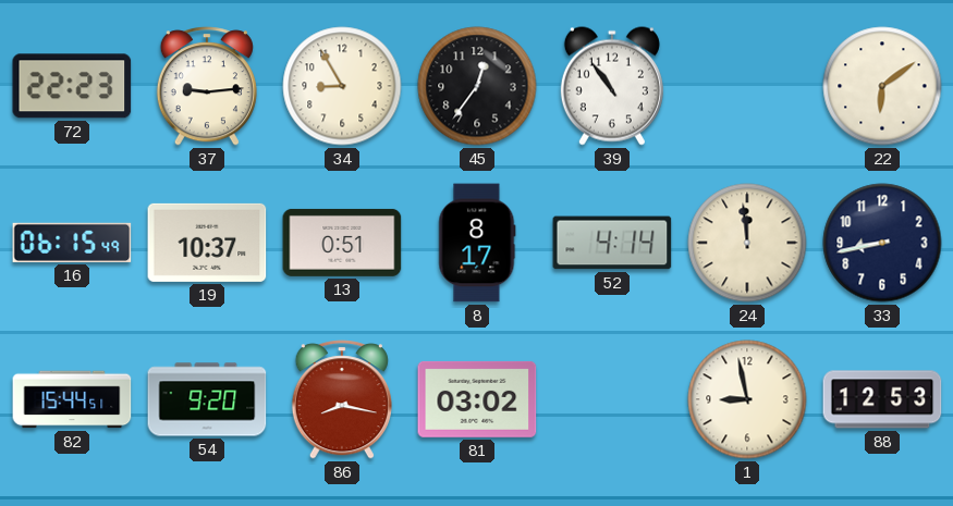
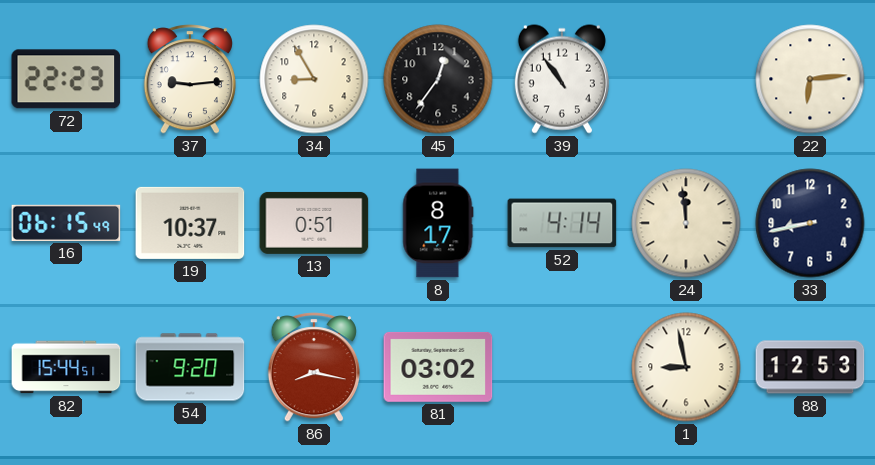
22: 6:09 -> 6:14
